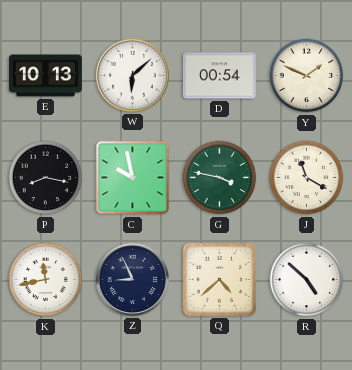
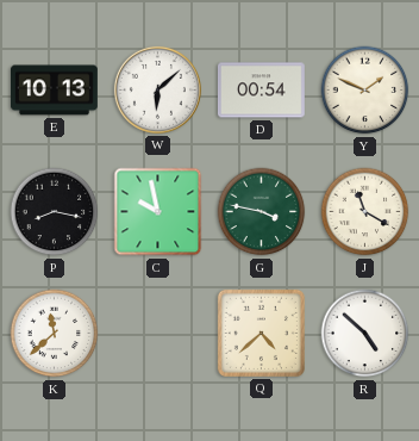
K: 11:43 -> 11:38
Z: 8:56 -> none
